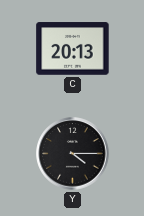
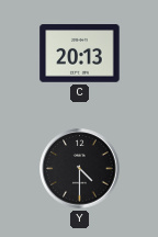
Y: 4:15 -> 4:30
